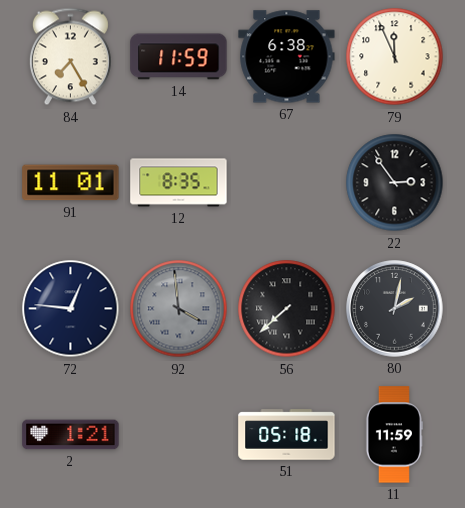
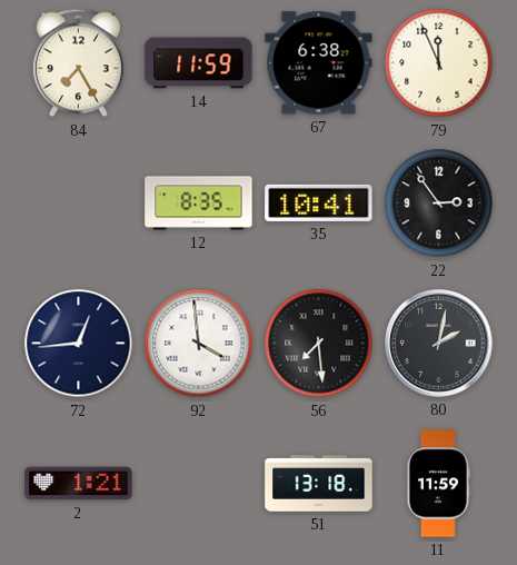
91: 11:01 -> none
35: none -> 10:41
72: 12:46 -> 12:44
92 dial: grey -> white
56: 7:38 -> 7:29
51: 05:18 -> 13:18
